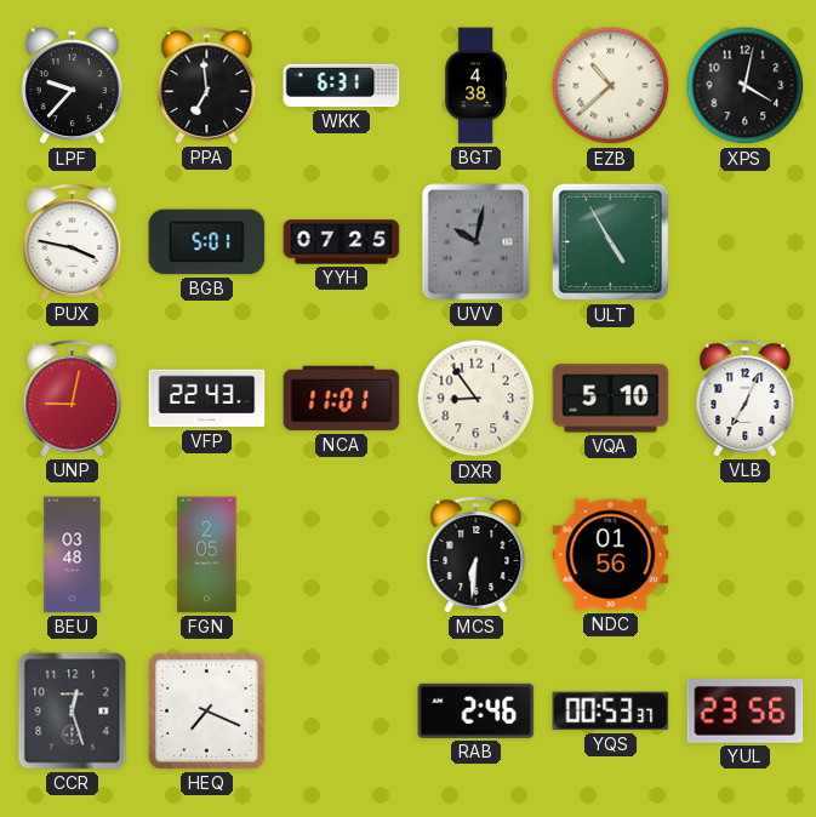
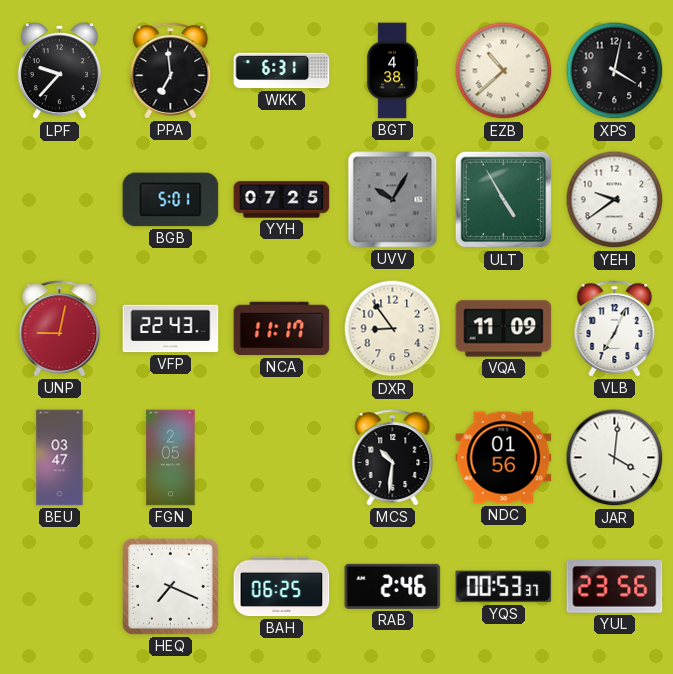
PUX: 3:47 -> none
UVV: 10:02 -> 10:05
YEH: none -> 9:39
NCA: 11:01 -> 11:17
VQA: 5:10 -> 11:09
BEU: 03:48 -> 03:47
MCS: 6:31 -> 10:31
JAR: none -> 4:01
CCR: 12:27 -> none
BAH: none -> 06:25
